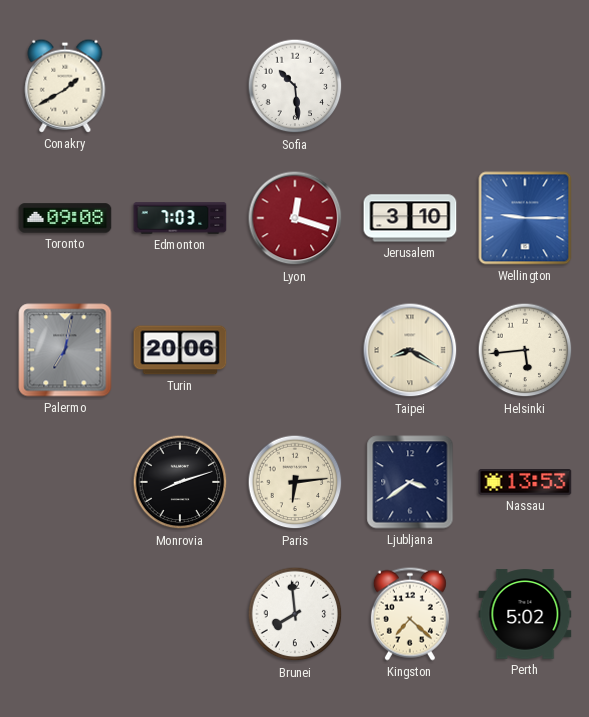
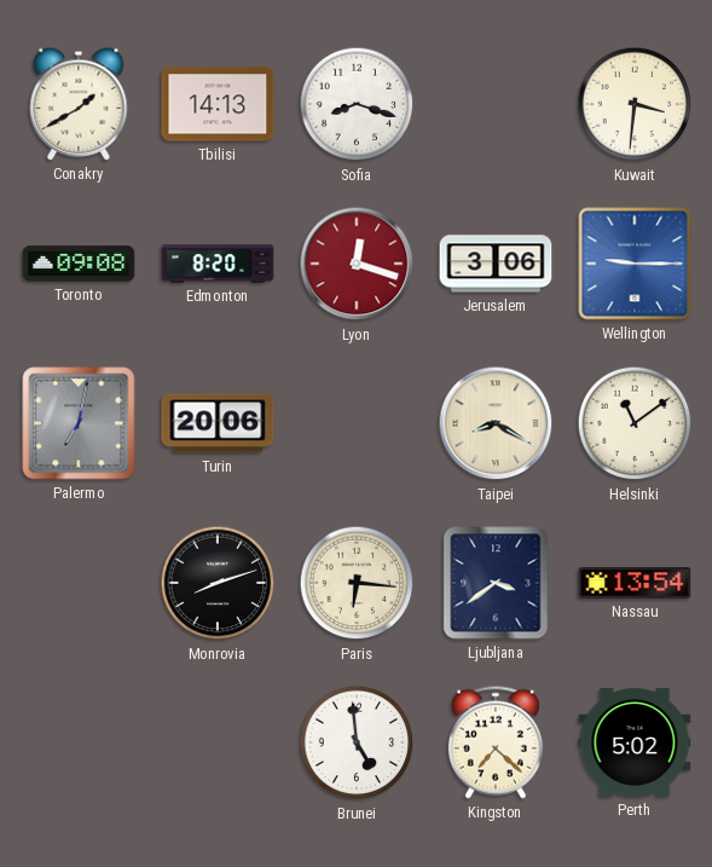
Tbilisi: none -> 14:13
Sofia: 10:29 -> 8:18
Kuwait: none -> 3:31
Edmonton: 7:03 -> 8:20
Jerusalem: 3:10 -> 3:06
Helsinki: 5:44 -> 11:09
Paris: 6:14 -> 6:16
Nassau: 13:53 -> 13:54
Brunei: 7:59 -> 4:59
